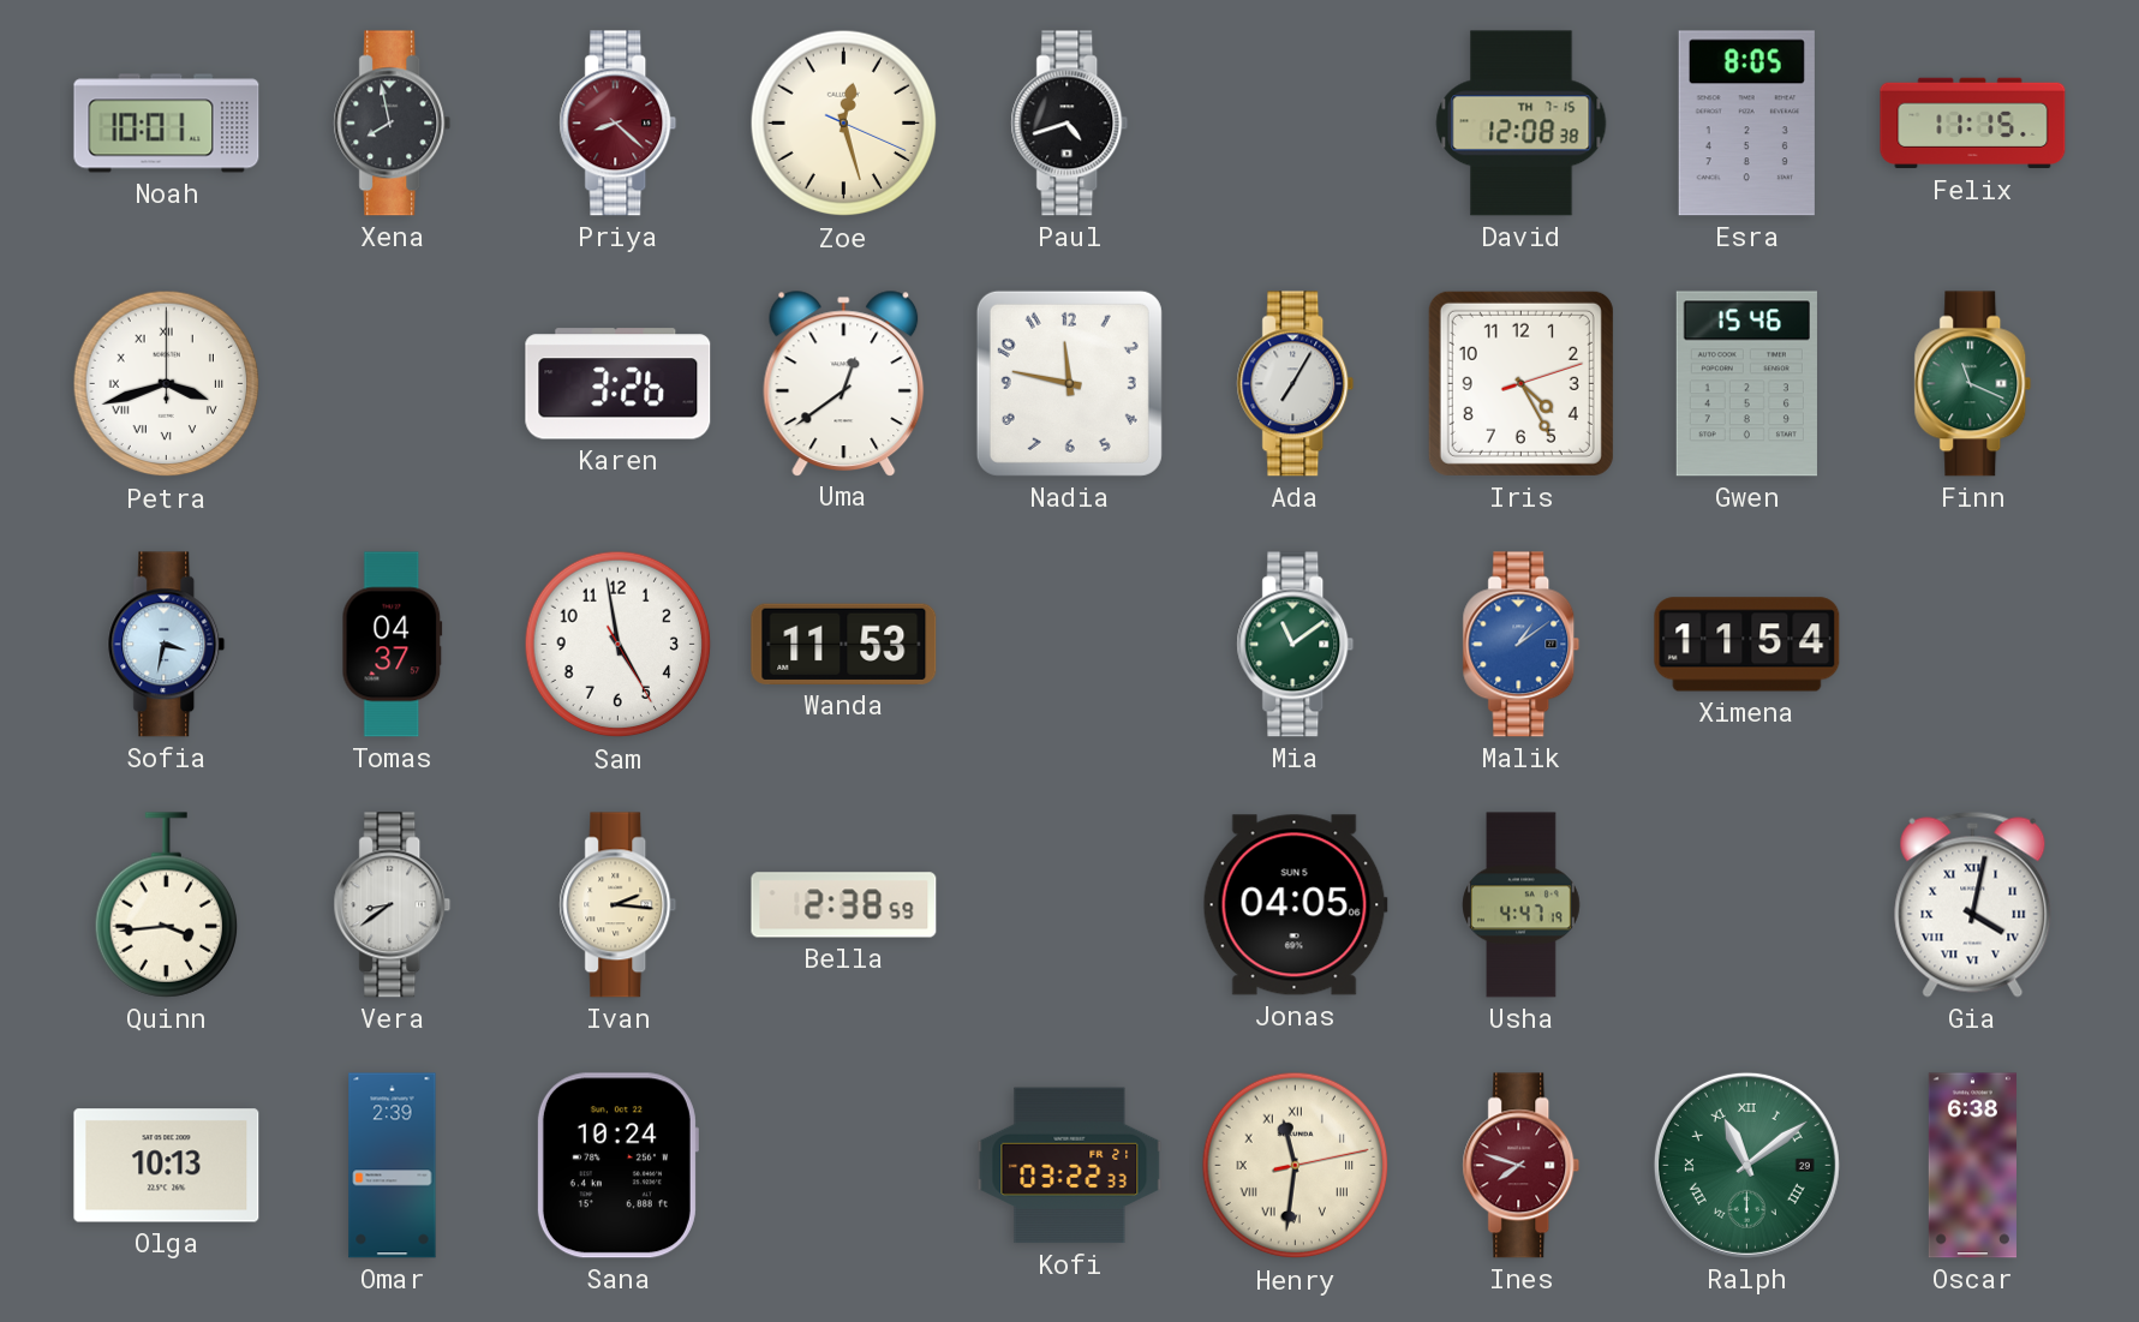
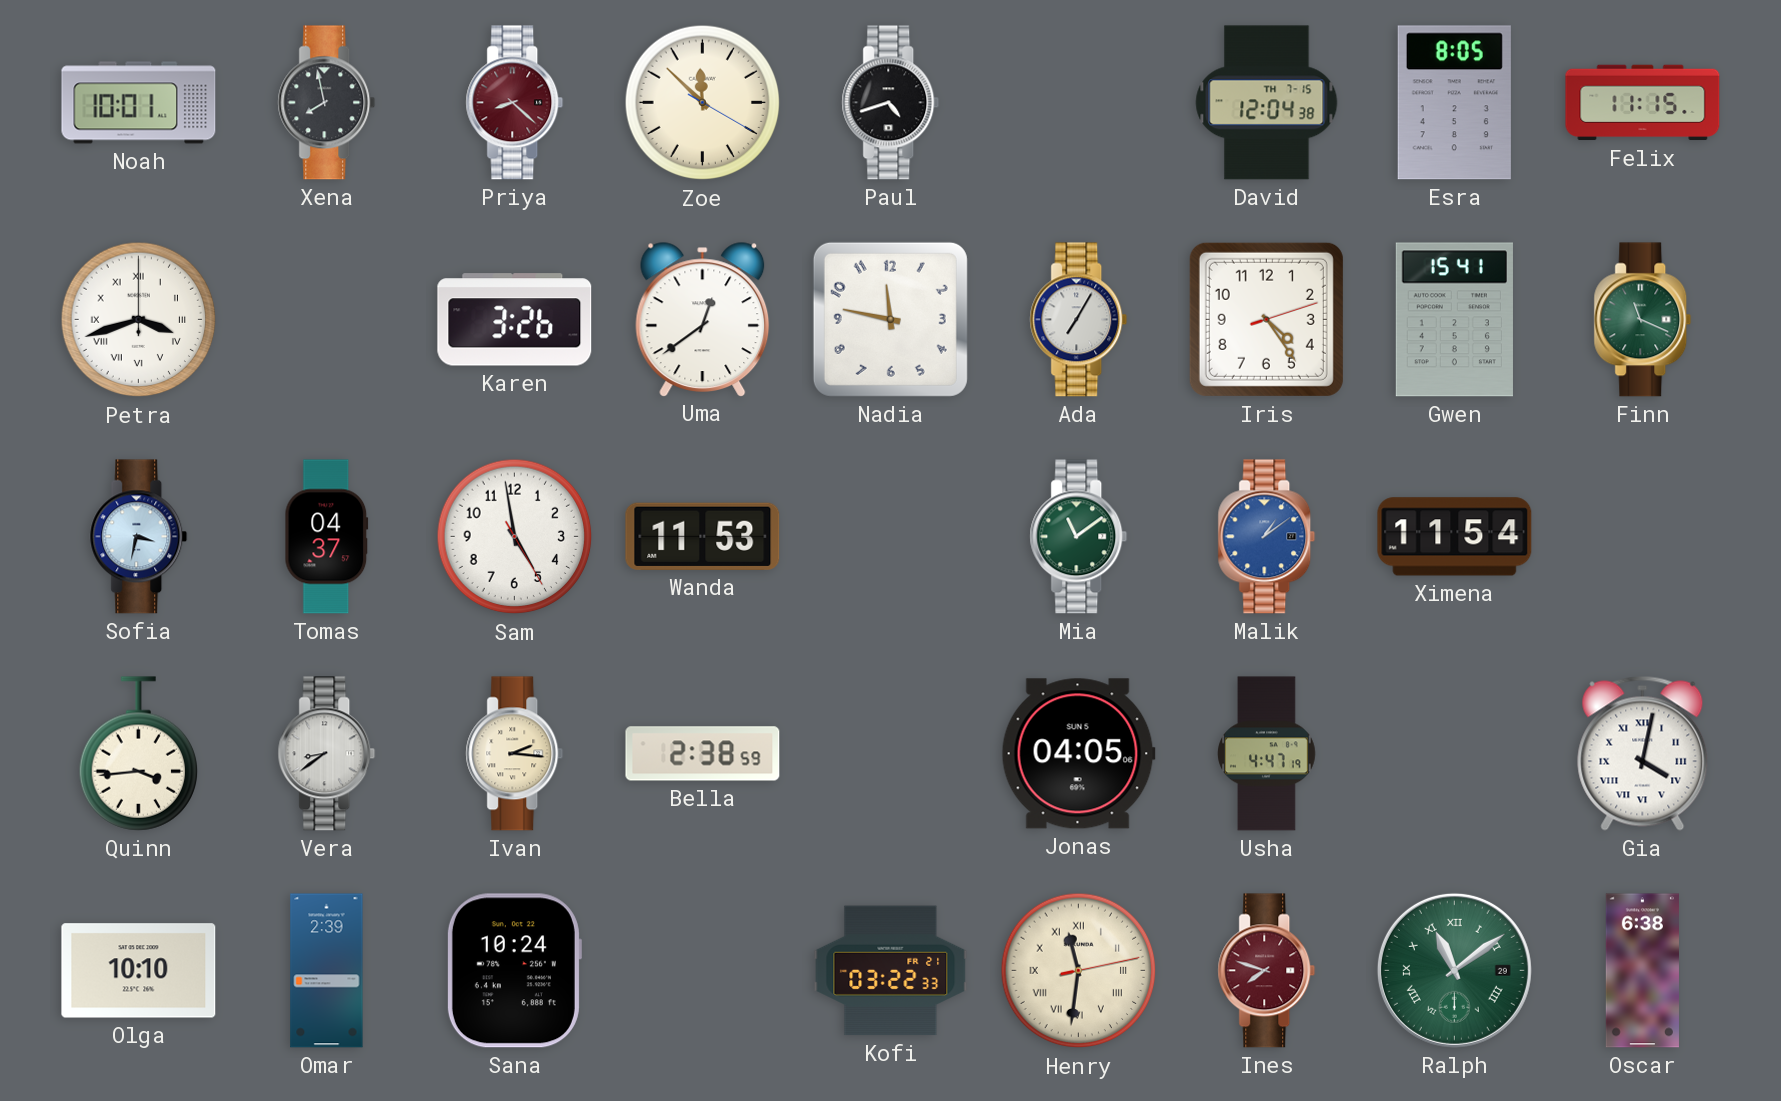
Zoe: 12:27 -> 11:52
David: 12:08 -> 12:04
Iris: 4:25 -> 4:24
Gwen: 15:46 -> 15:41
Olga: 10:13 -> 10:10
